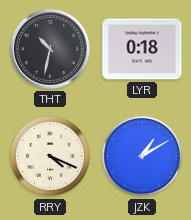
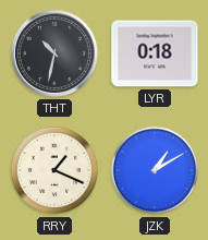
RRY: 4:19 -> 1:19
